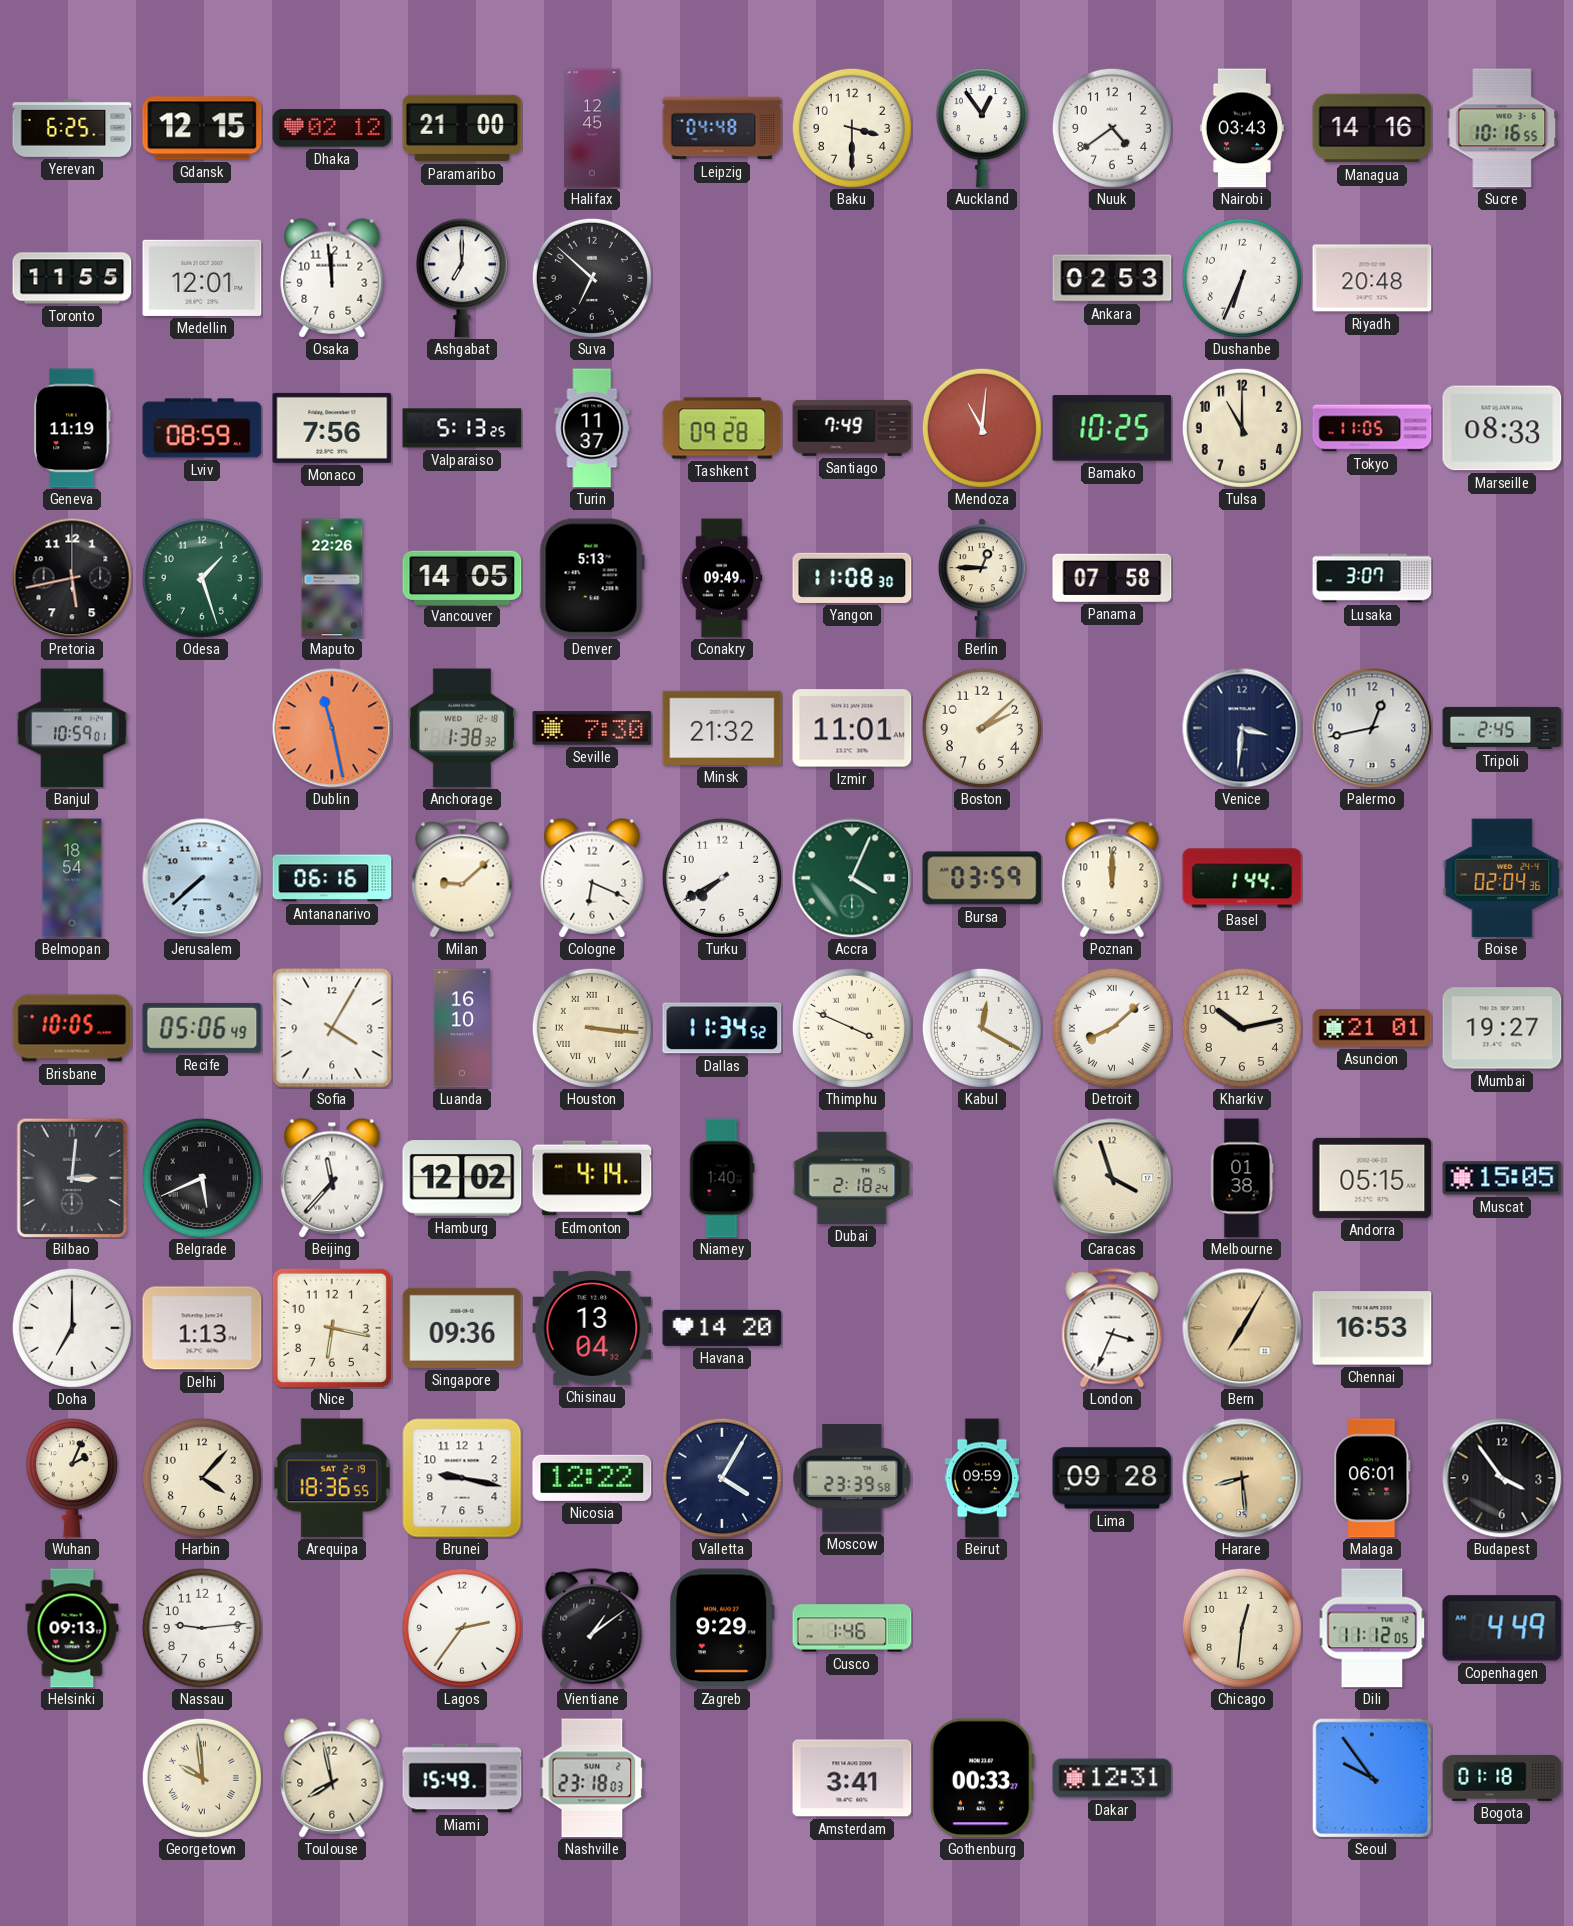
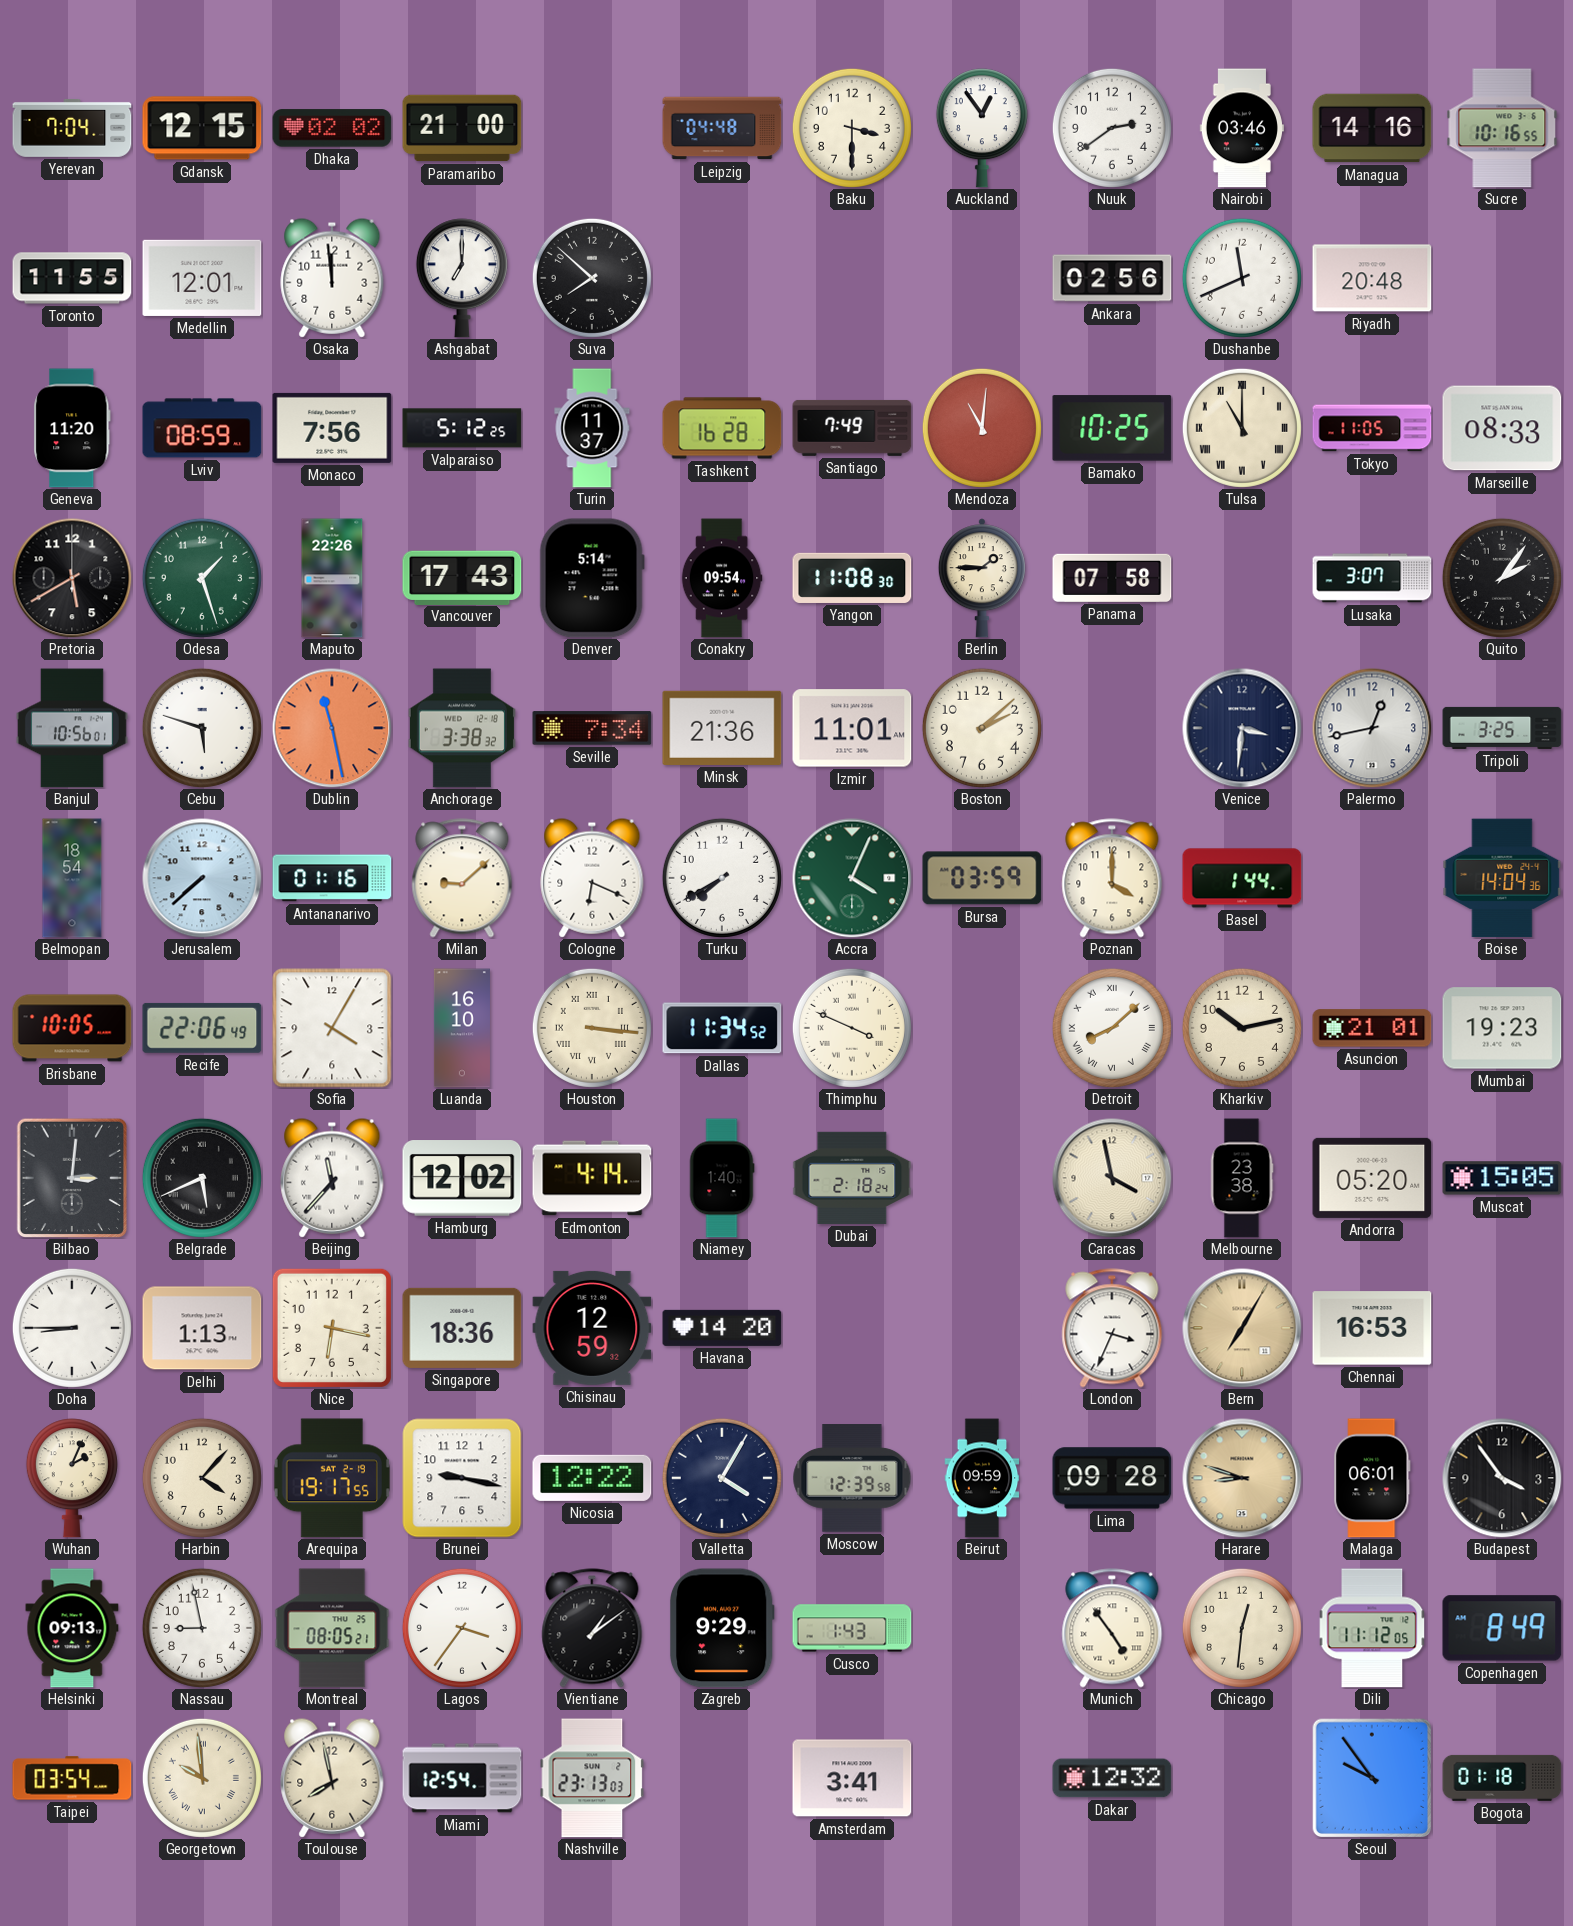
Yerevan: 6:25 -> 7:04
Dhaka: 02:12 -> 02:02
Halifax: 12:45 -> none
Nuuk: 4:39 -> 2:39
Nairobi: 03:43 -> 03:46
Suva: 6:52 -> 7:52
Ankara: 02:53 -> 02:56
Dushanbe: 6:34 -> 11:41
Geneva: 11:19 -> 11:20
Valparaiso: 5:13 -> 5:12
Tashkent: 09:28 -> 16:28
Tulsa numerals: Arabic -> Roman
Pretoria: 5:43 -> 5:40
Vancouver: 14:05 -> 17:43
Denver: 5:13 -> 5:14
Conakry: 09:49 -> 09:54
Berlin: 12:45 -> 1:45
Quito: none -> 2:06
Banjul: 10:59 -> 10:56
Cebu: none -> 5:48
Anchorage: 1:38 -> 3:38
Seville: 7:30 -> 7:34
Minsk: 21:32 -> 21:36
Tripoli: 2:45 -> 3:25
Antananarivo: 06:16 -> 01:16
Poznan: 12:00 -> 4:00
Boise: 02:04 -> 14:04
Recife: 05:06 -> 22:06
Kabul: 12:20 -> none
Mumbai: 19:27 -> 19:23
Caracas: 3:57 -> 3:58
Melbourne: 01:38 -> 23:38
Andorra: 05:15 -> 05:20
Doha: 7:00 -> 8:45
Singapore: 09:36 -> 18:36
Chisinau: 13:04 -> 12:59
Arequipa: 18:36 -> 19:17
Moscow: 23:39 -> 12:39
Harare: 8:29 -> 8:48
Nassau: 9:14 -> 8:58
Montreal: none -> 08:05
Lagos: 2:36 -> 3:36
Cusco: 1:46 -> 1:43
Munich: none -> 4:54
Copenhagen: 4:49 -> 8:49
Taipei: none -> 03:54
Miami: 15:49 -> 12:54
Nashville: 23:18 -> 23:13
Gothenburg: 00:33 -> none
Dakar: 12:31 -> 12:32
